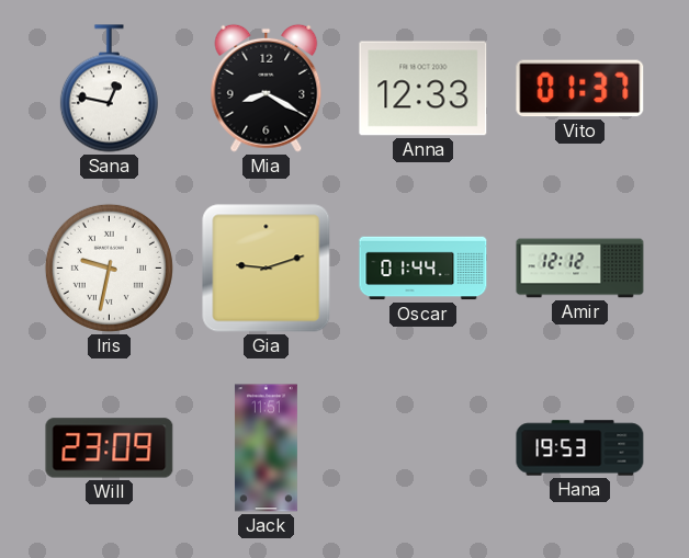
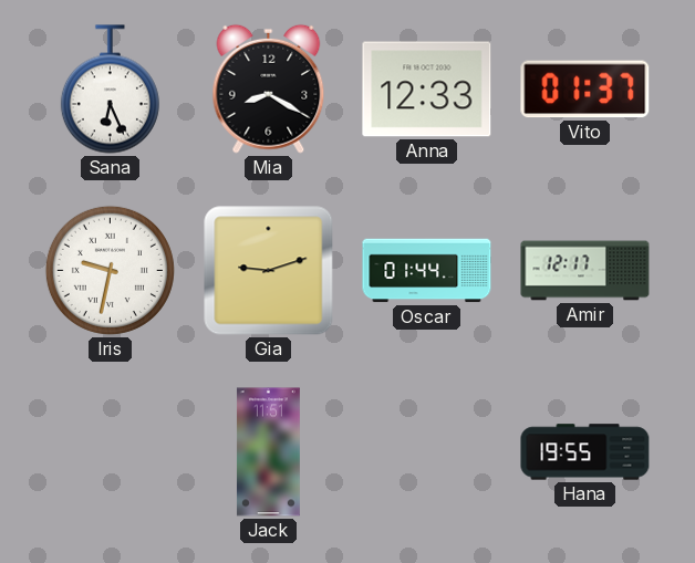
Sana: 12:47 -> 6:26
Amir: 12:12 -> 12:17
Will: 23:09 -> none
Hana: 19:53 -> 19:55
